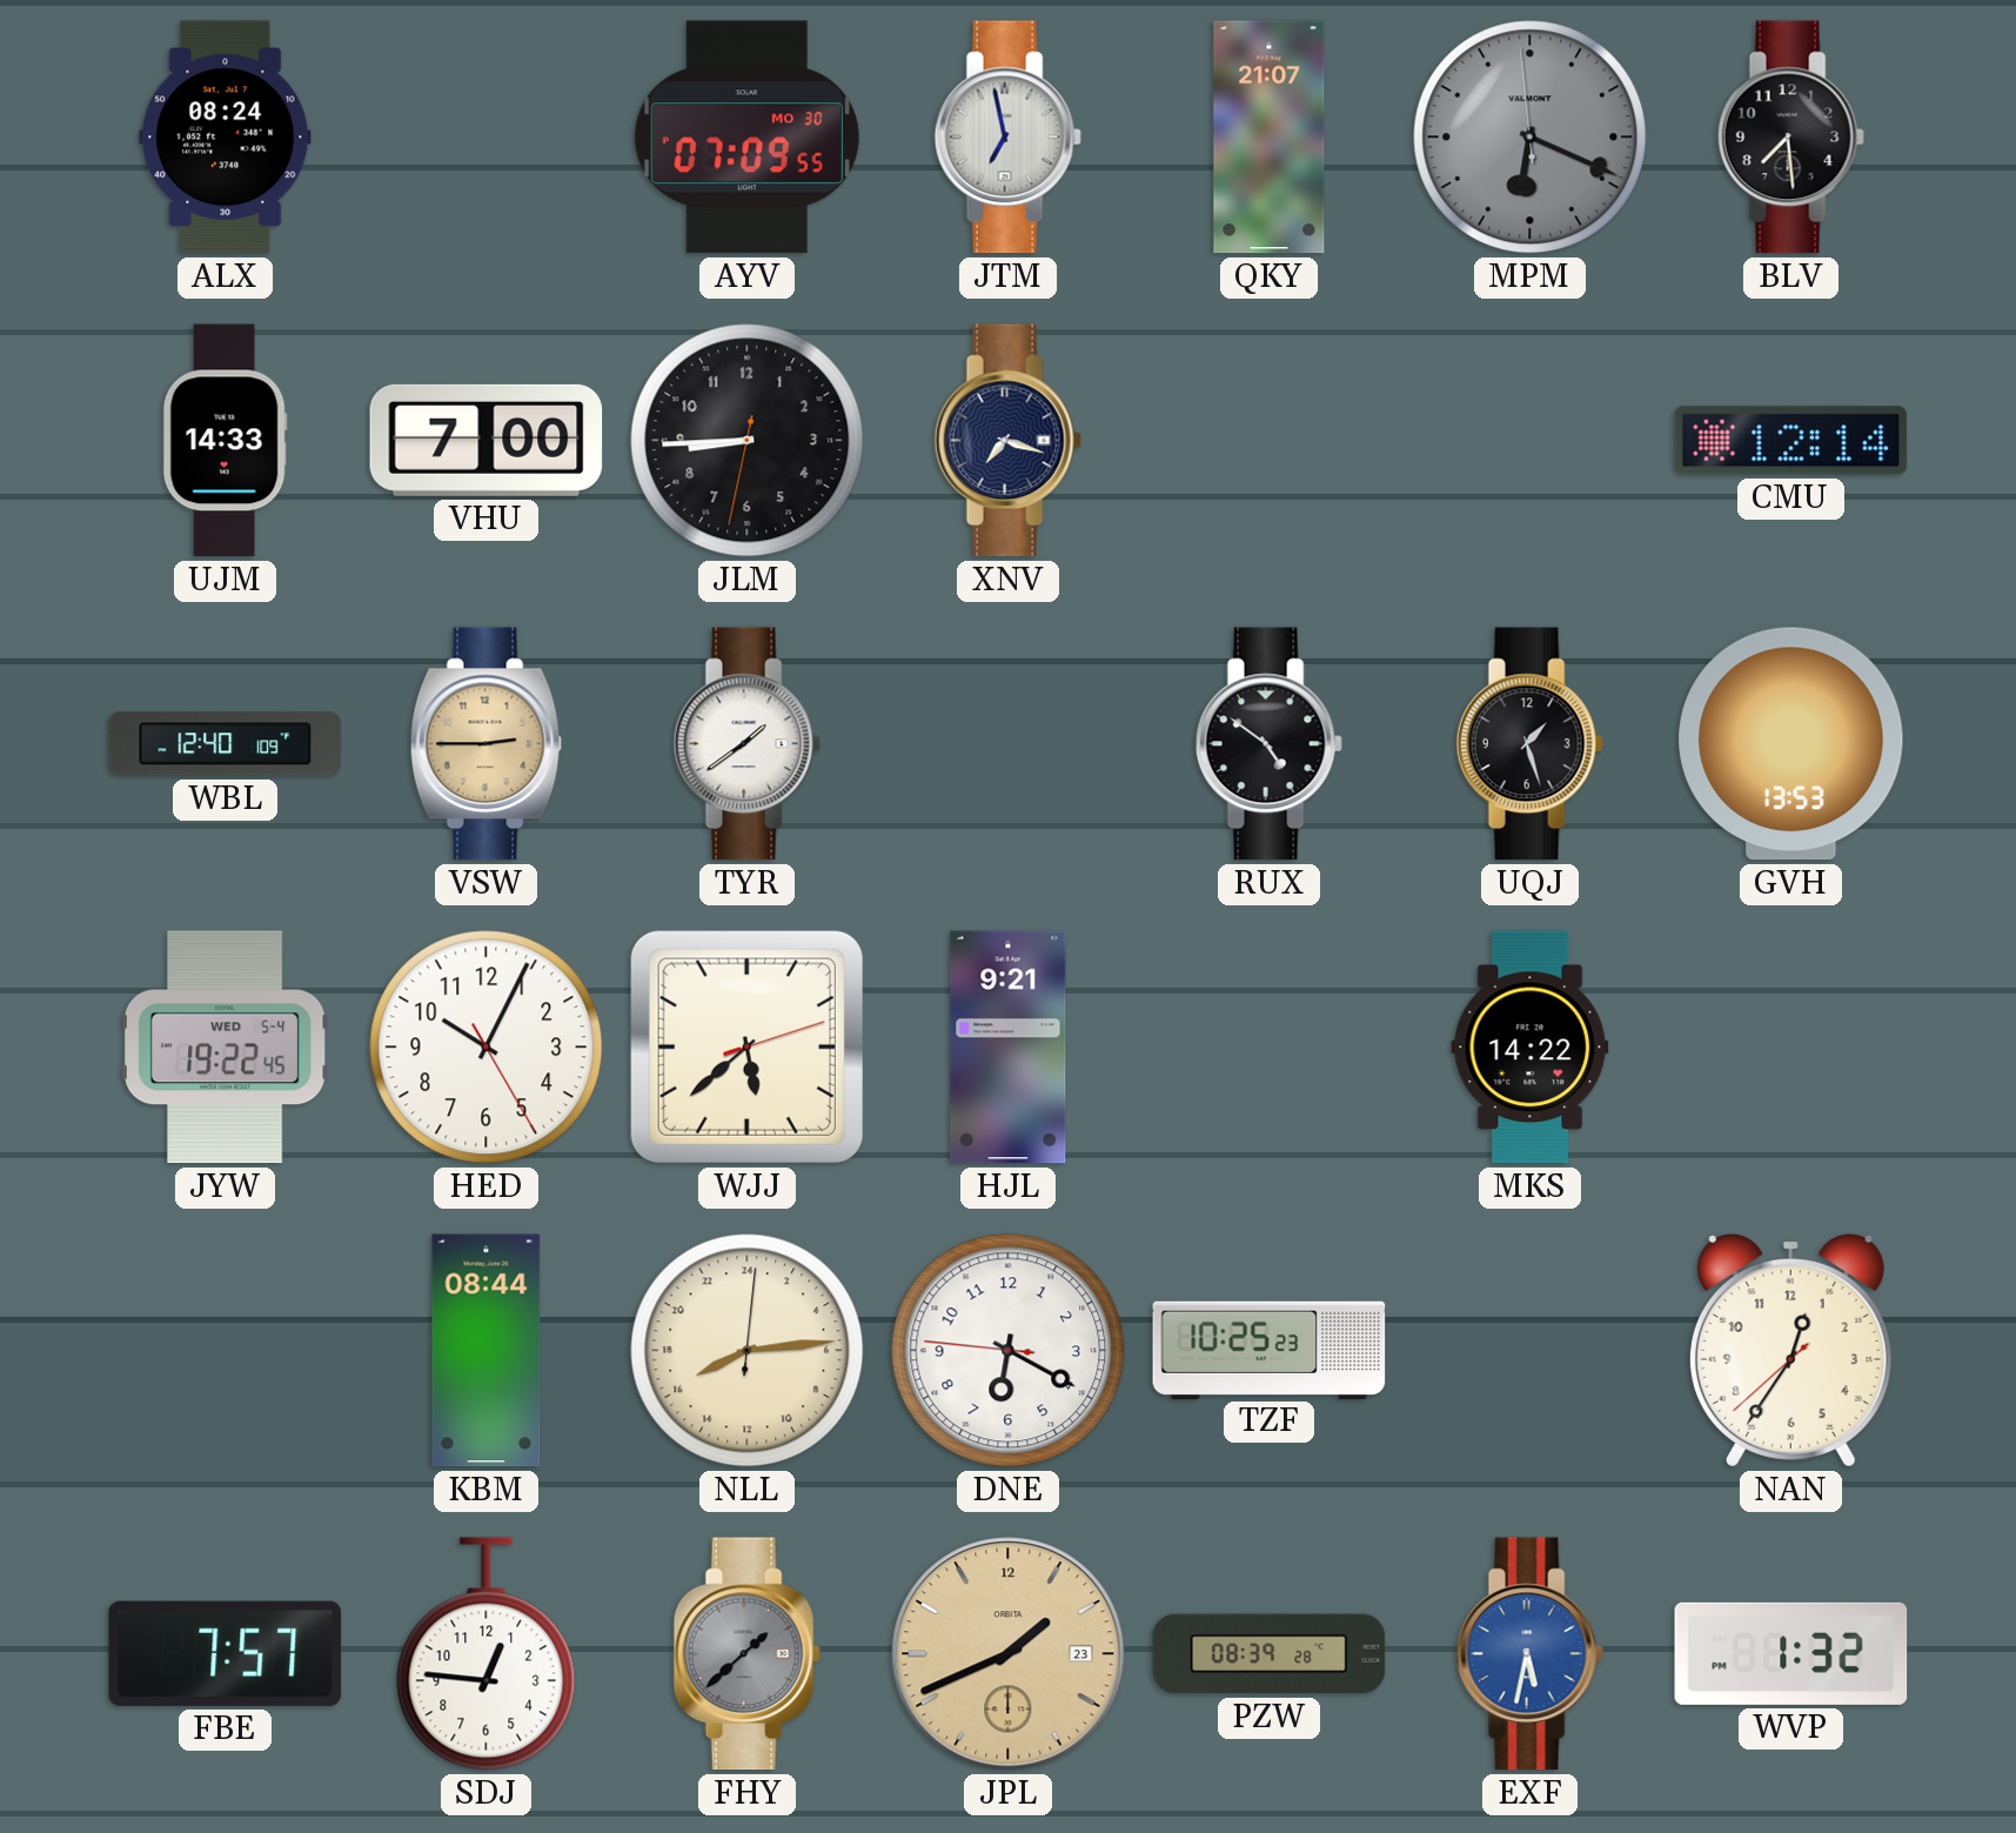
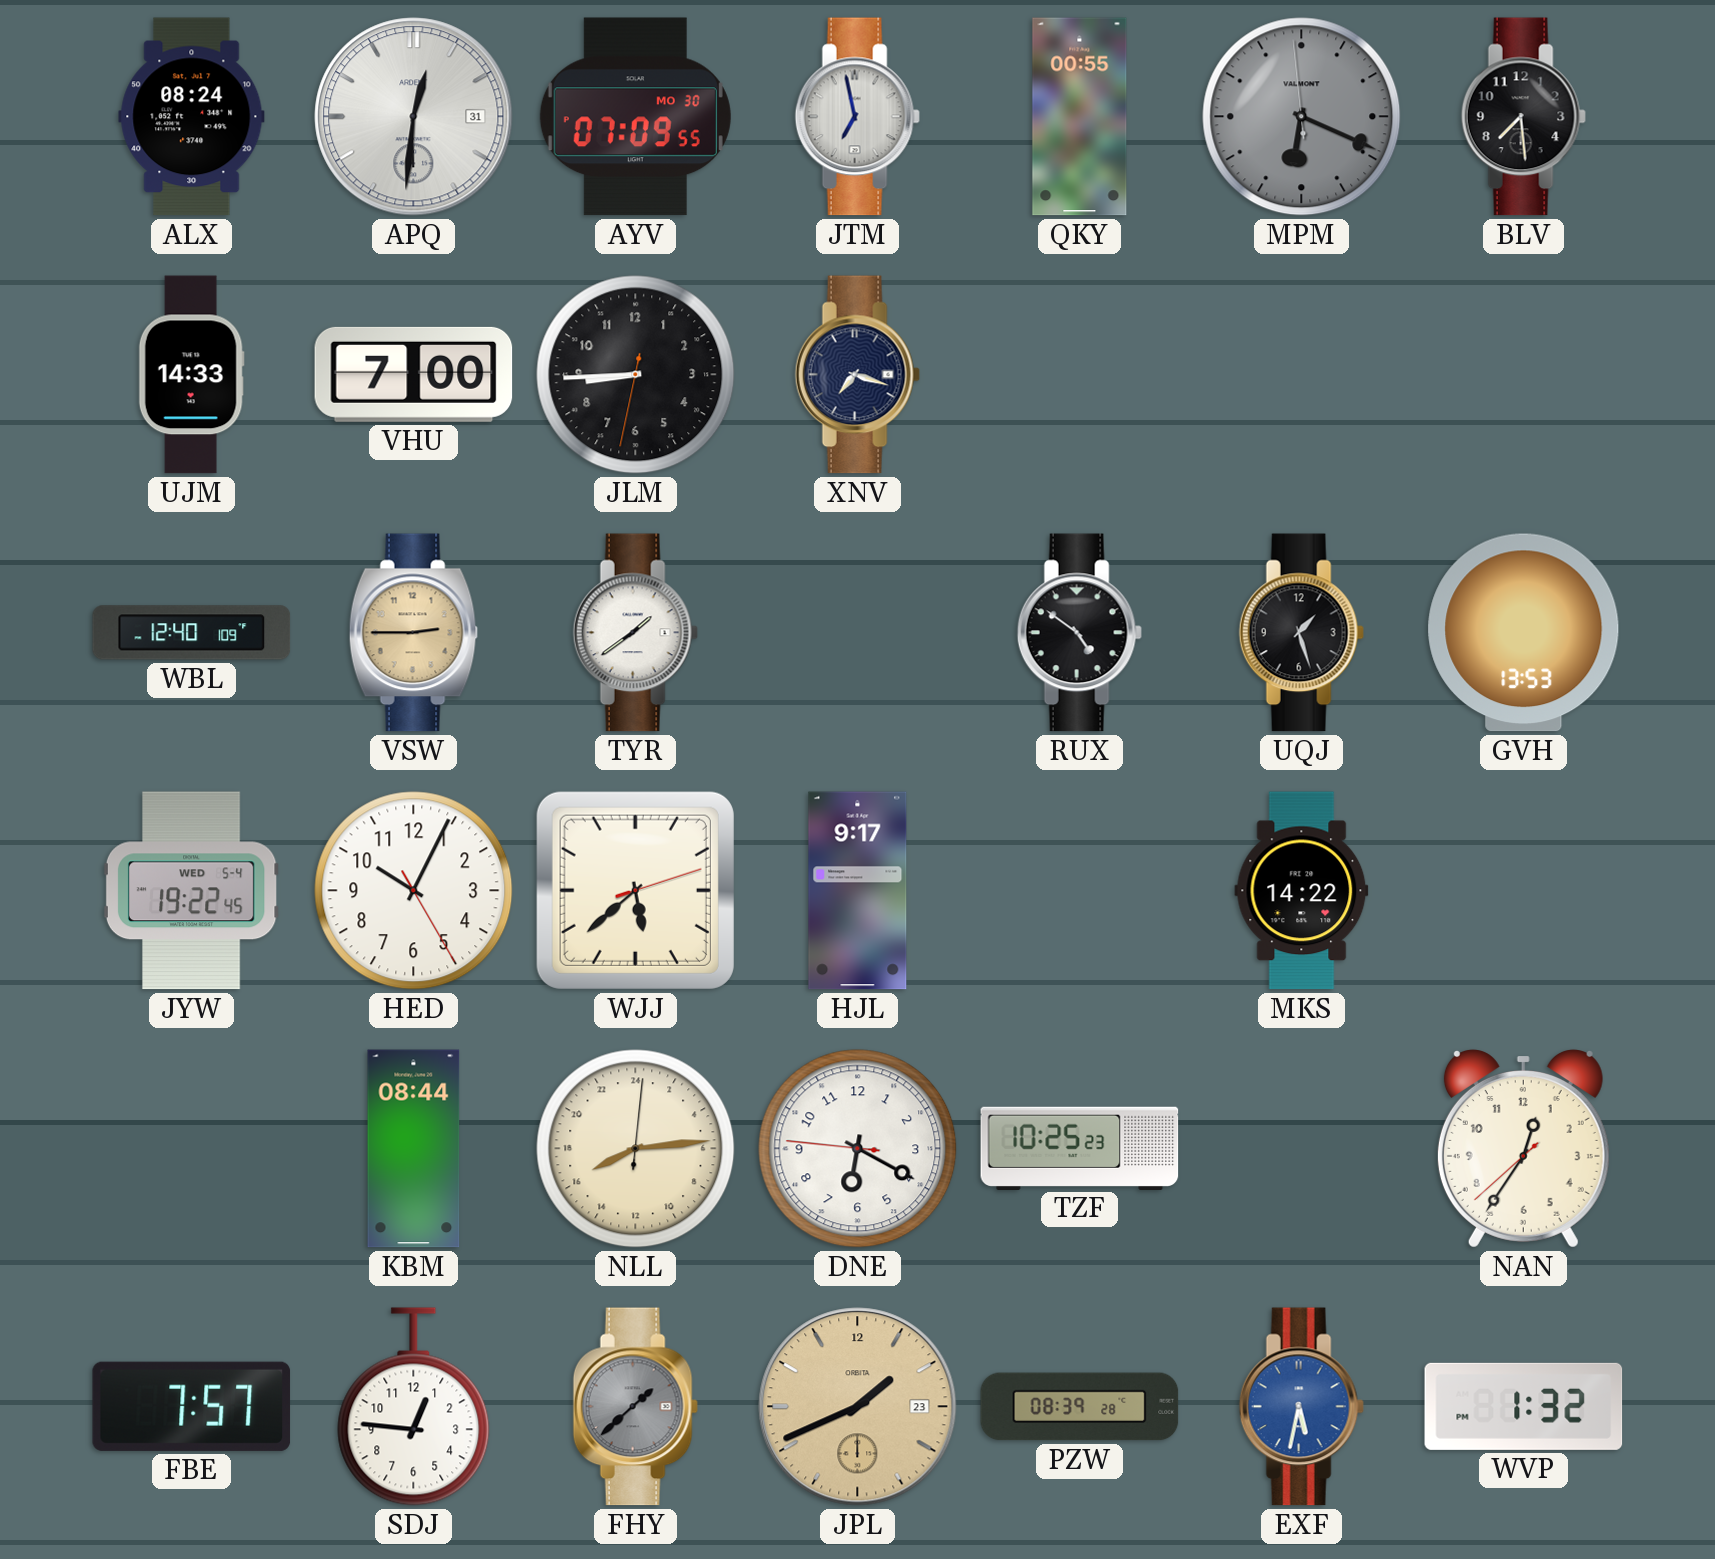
APQ: none -> 12:31
QKY: 21:07 -> 00:55
CMU: 12:14 -> none
HJL: 9:21 -> 9:17
